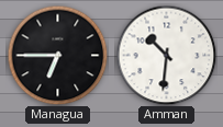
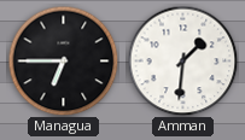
Amman: 10:31 -> 1:31
